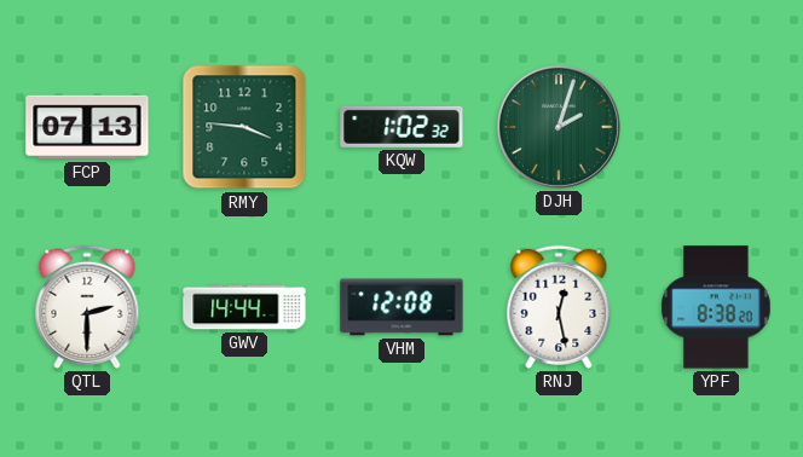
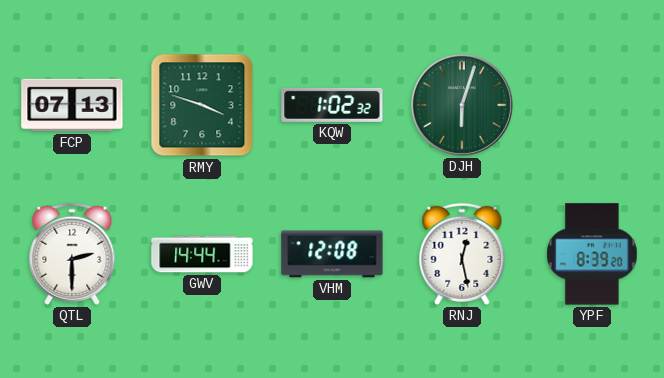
RMY: 3:46 -> 3:48
DJH: 2:03 -> 6:03
YPF: 8:38 -> 8:39
